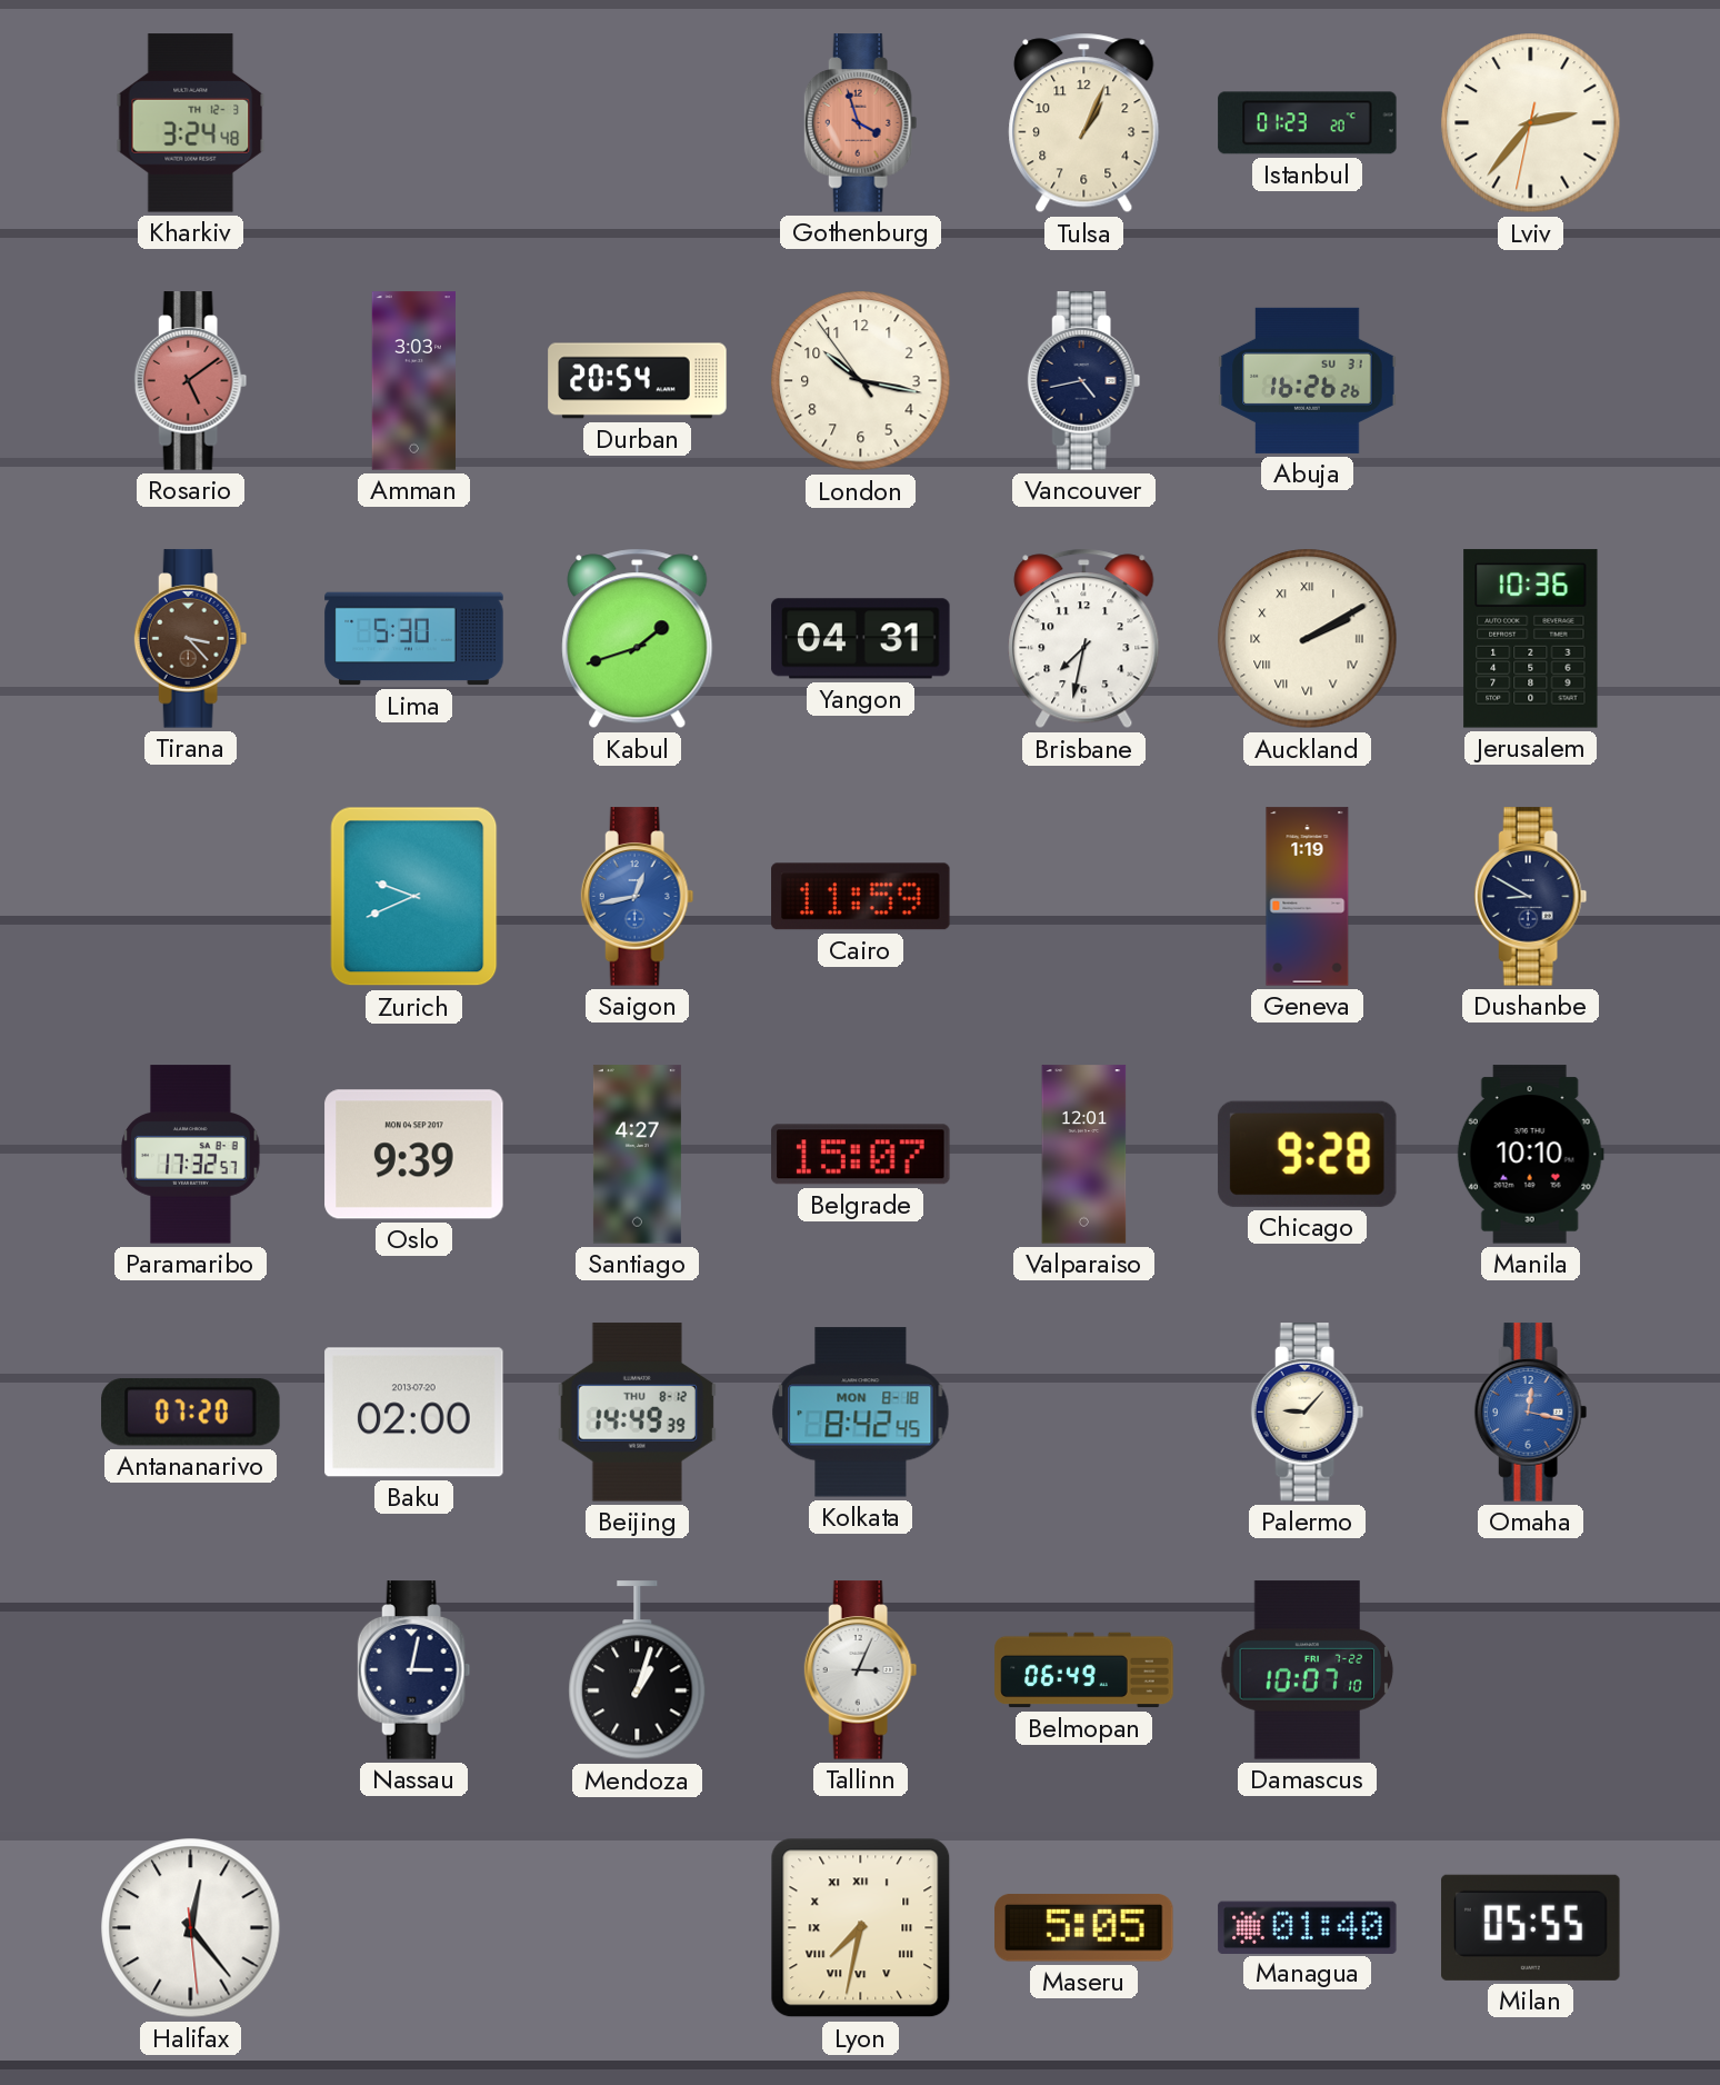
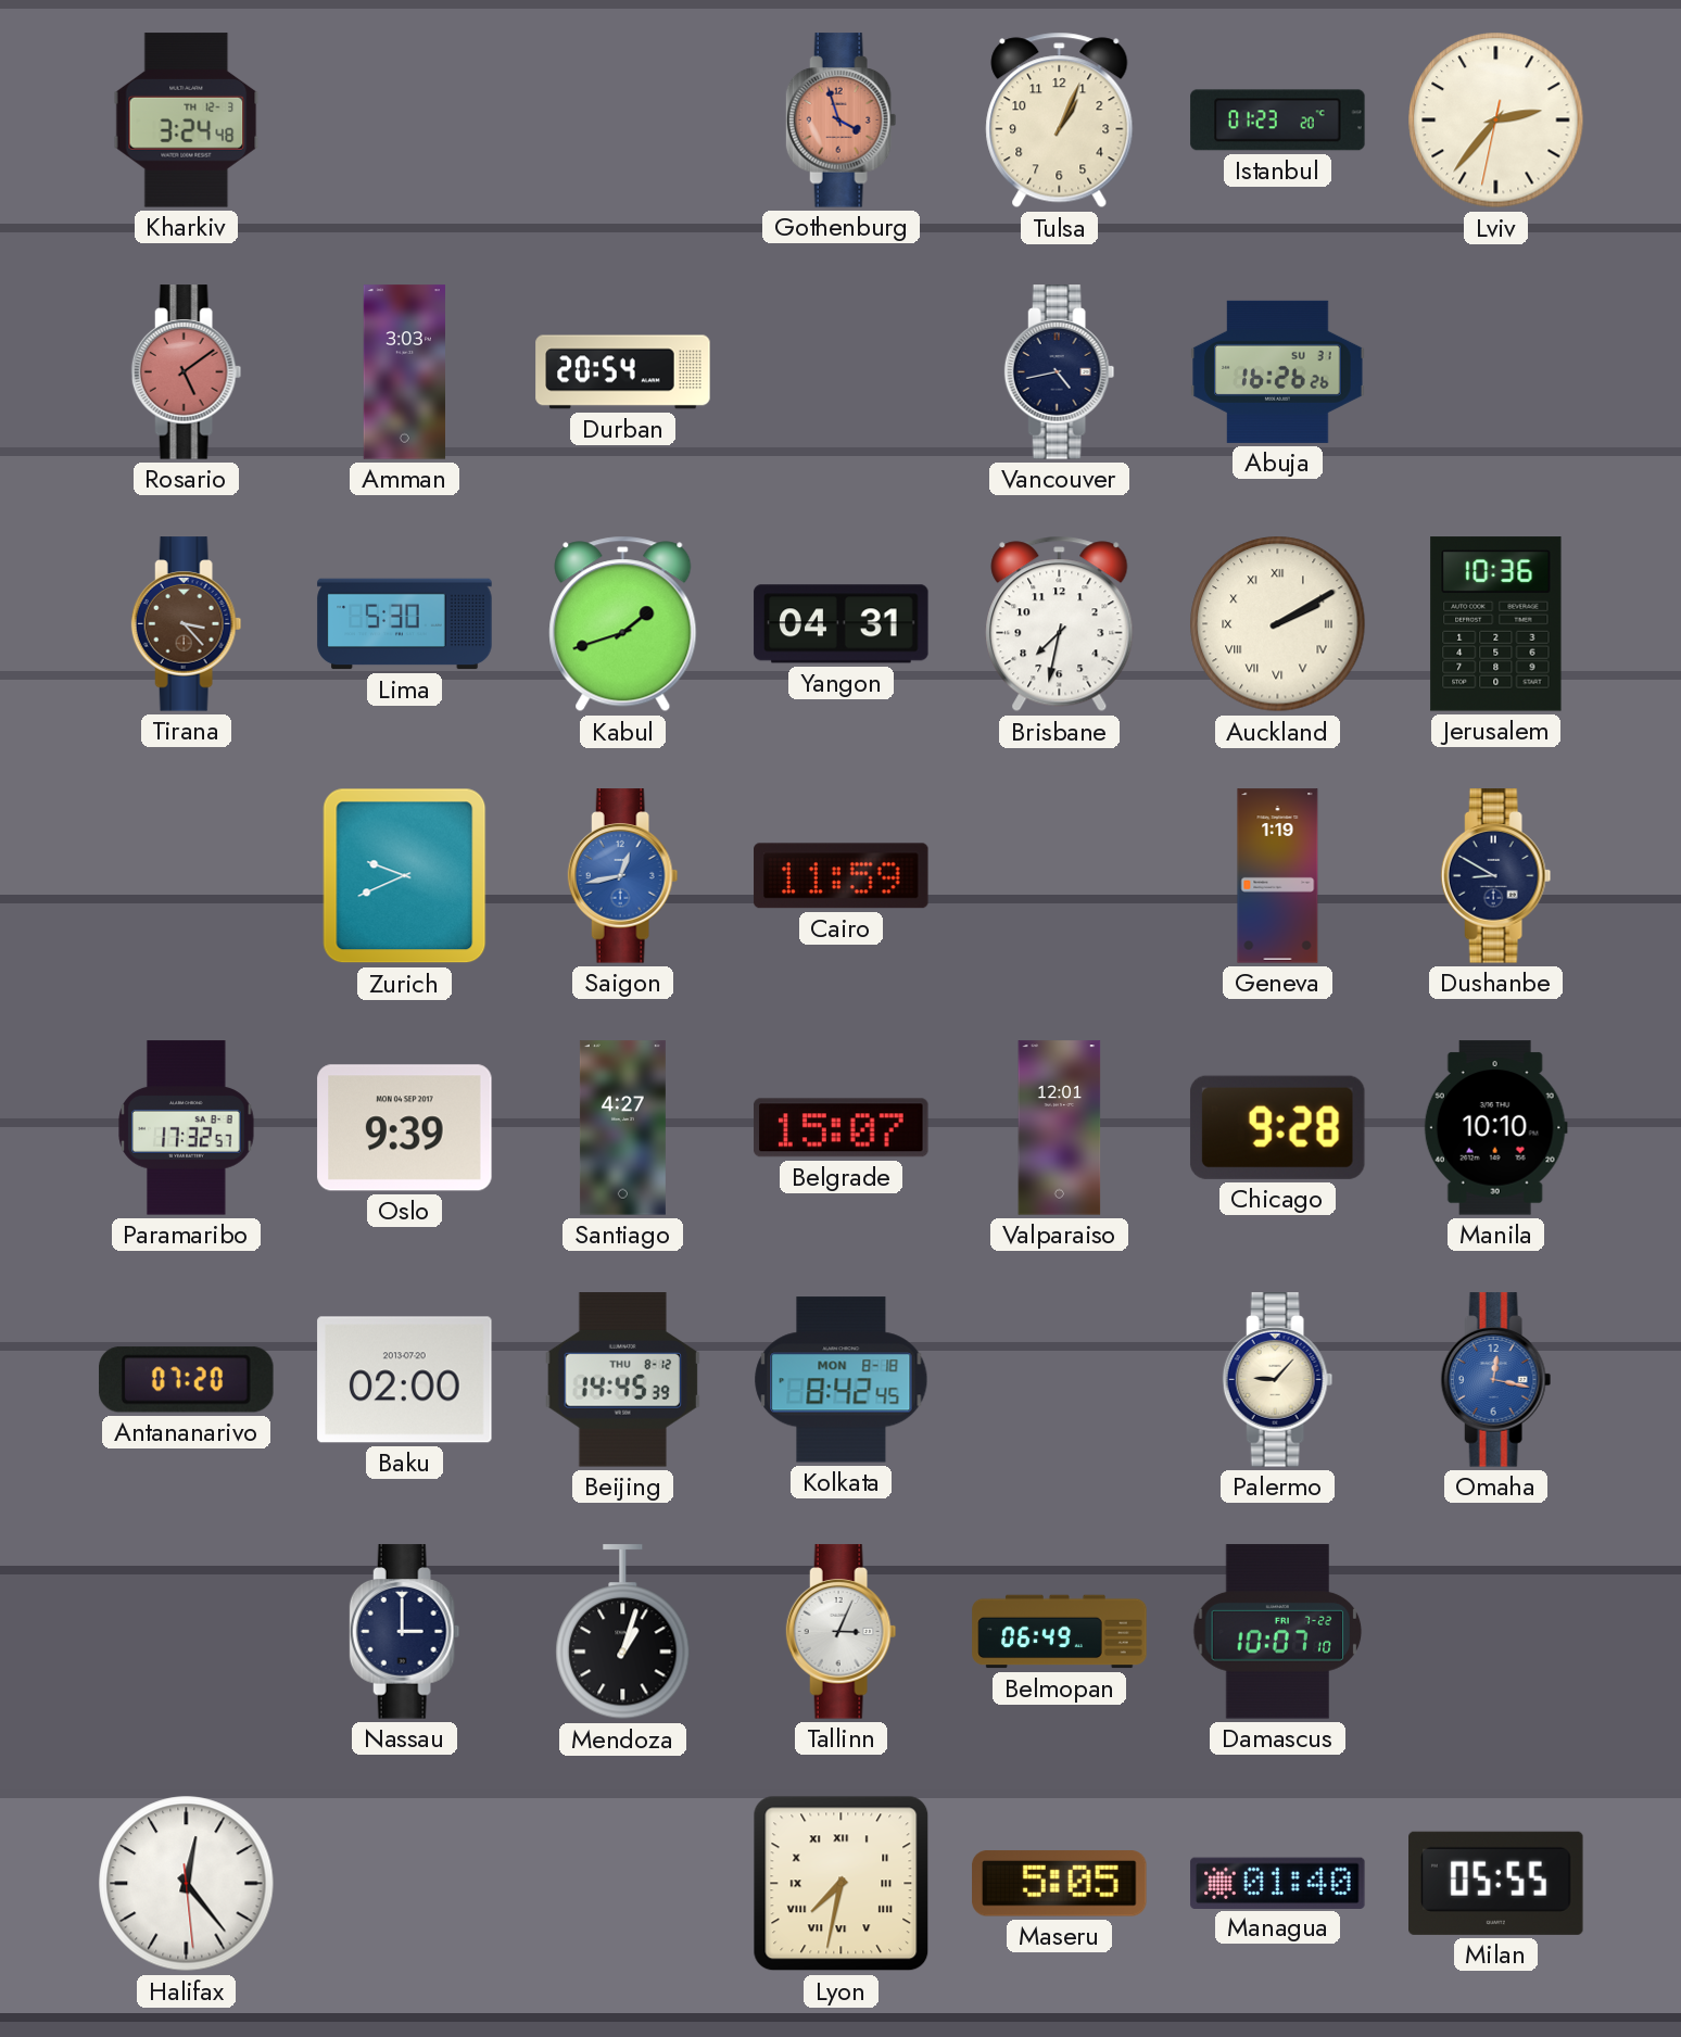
London: 10:16 -> none
Beijing: 14:49 -> 14:45
Nassau: 3:02 -> 3:00
